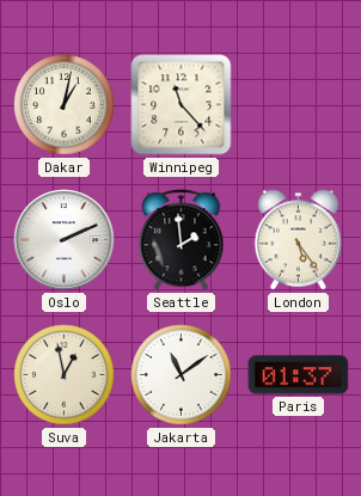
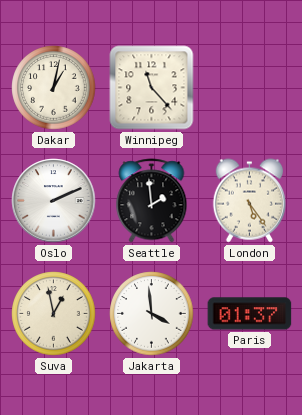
Jakarta: 11:09 -> 3:59
